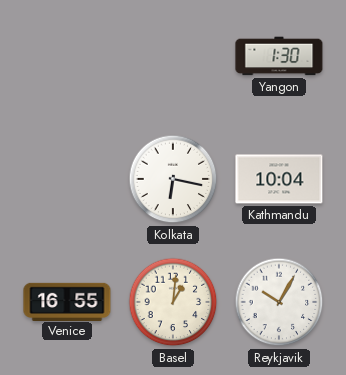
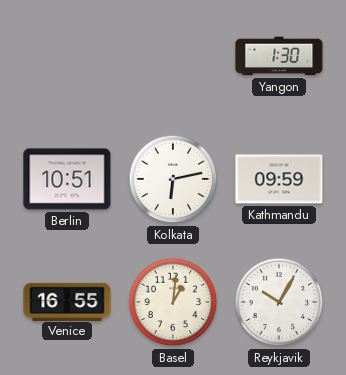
Berlin: none -> 10:51
Kolkata: 6:17 -> 6:13
Kathmandu: 10:04 -> 09:59
